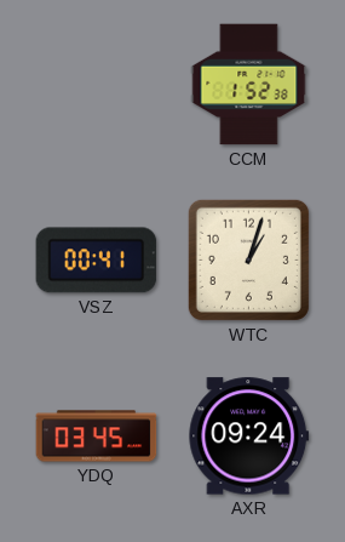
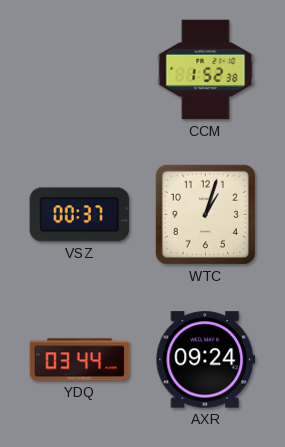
VSZ: 00:41 -> 00:37
YDQ: 03:45 -> 03:44
